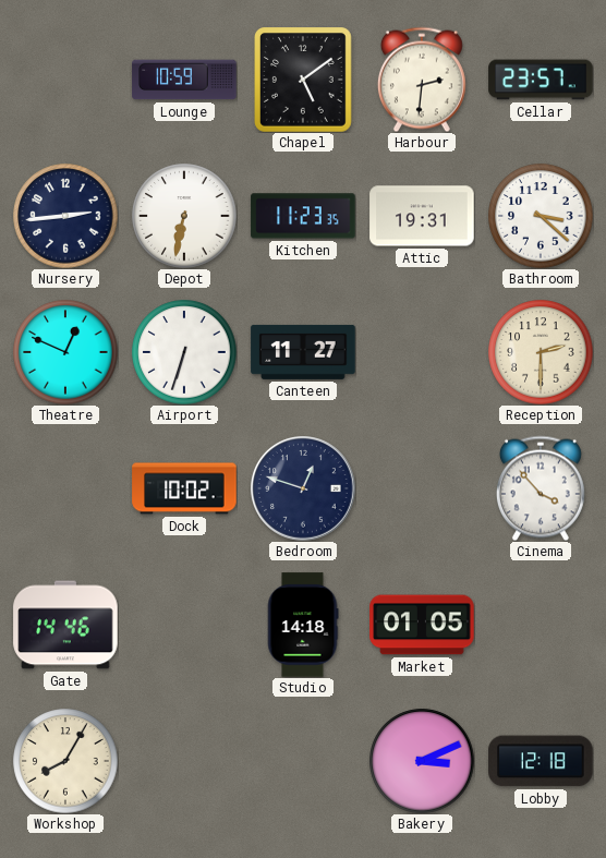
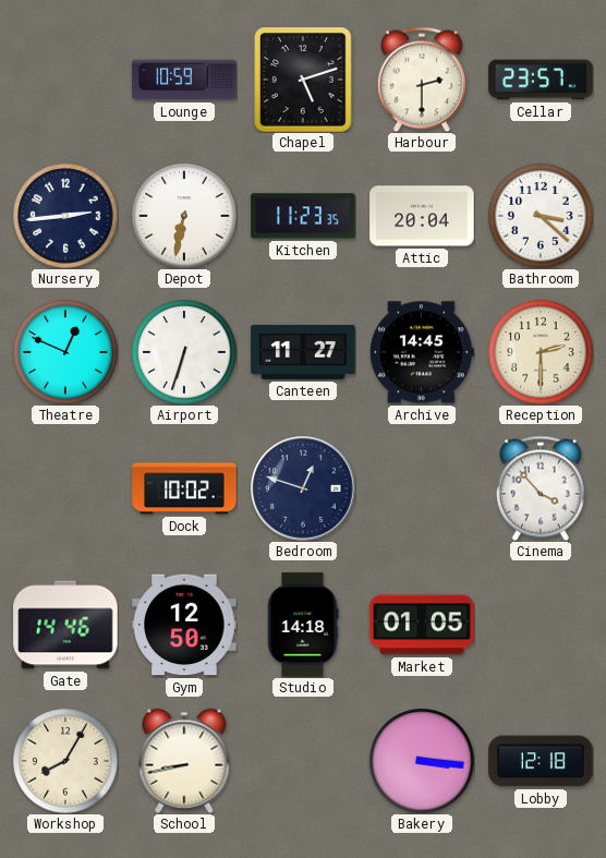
Chapel: 5:09 -> 5:12
Harbour: 2:31 -> 2:30
Attic: 19:31 -> 20:04
Archive: none -> 14:45
Gym: none -> 12:50
School: none -> 8:43
Bakery: 3:11 -> 3:16
